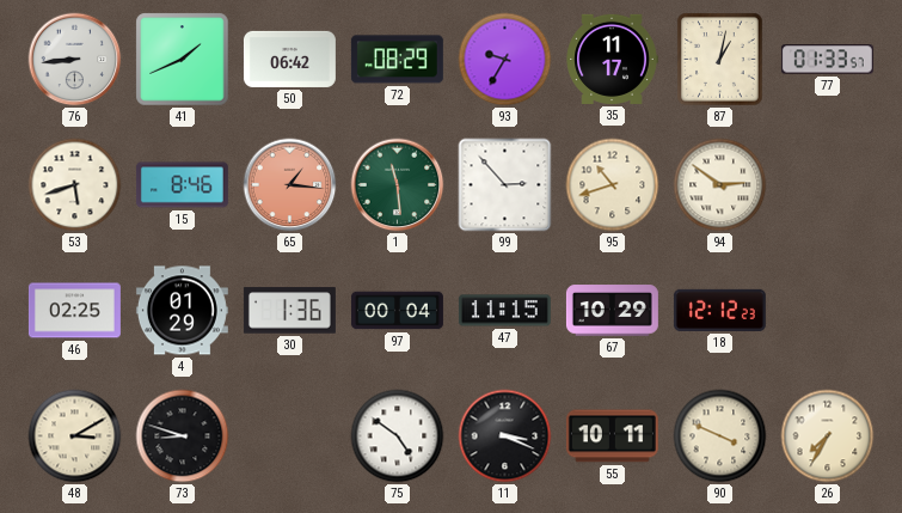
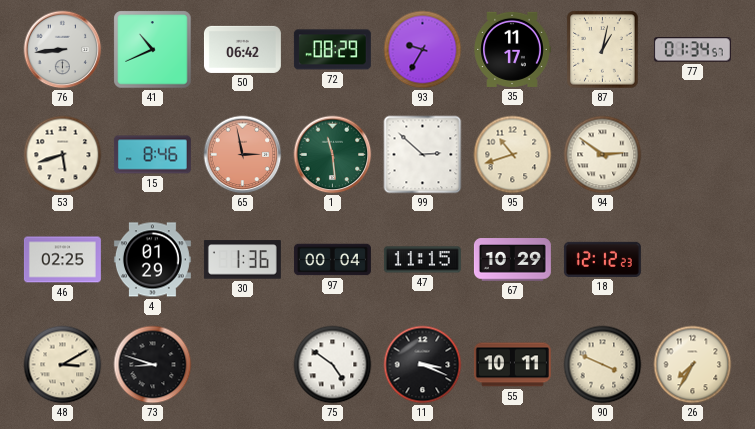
41: 1:41 -> 10:41
77: 01:33 -> 01:34
65: 1:16 -> 2:58
99: 2:53 -> 2:52
